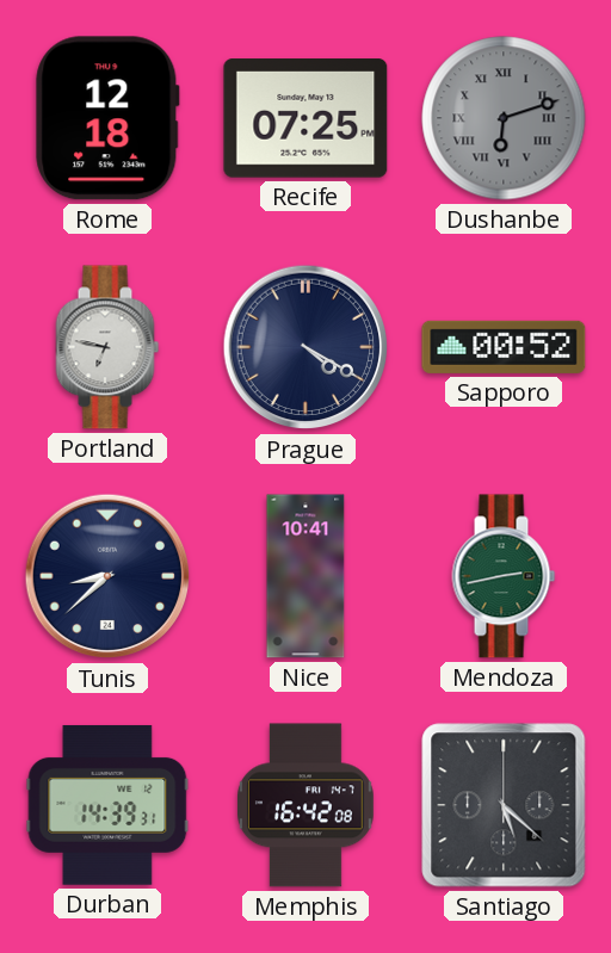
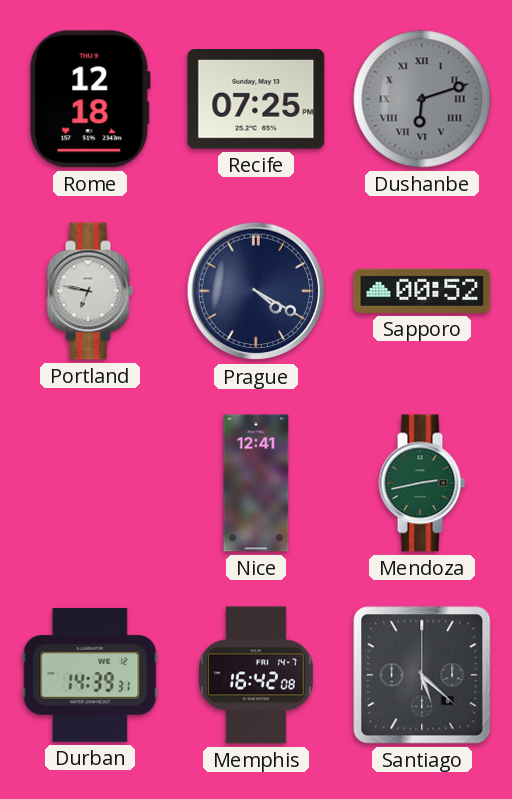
Tunis: 8:38 -> none
Nice: 10:41 -> 12:41
